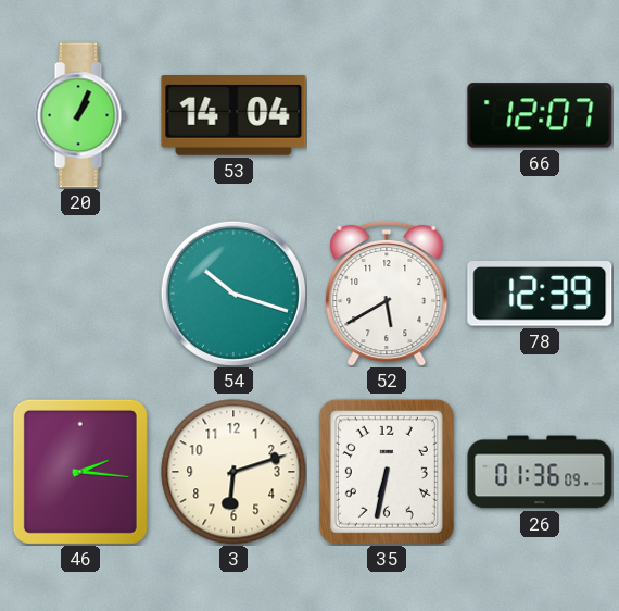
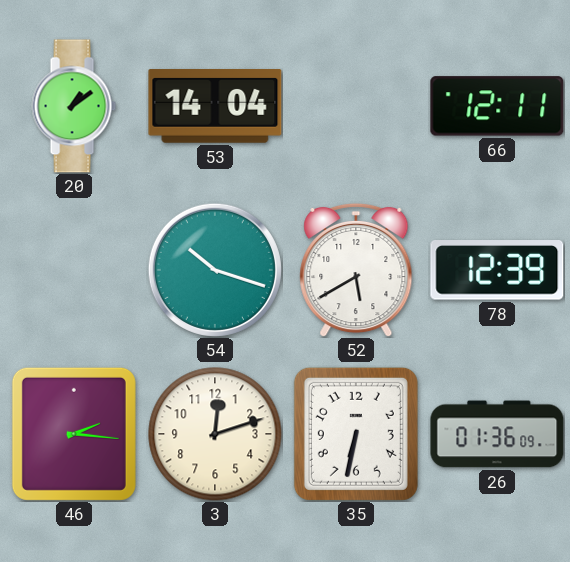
20: 1:04 -> 1:09
66: 12:07 -> 12:11
3: 6:12 -> 12:12
